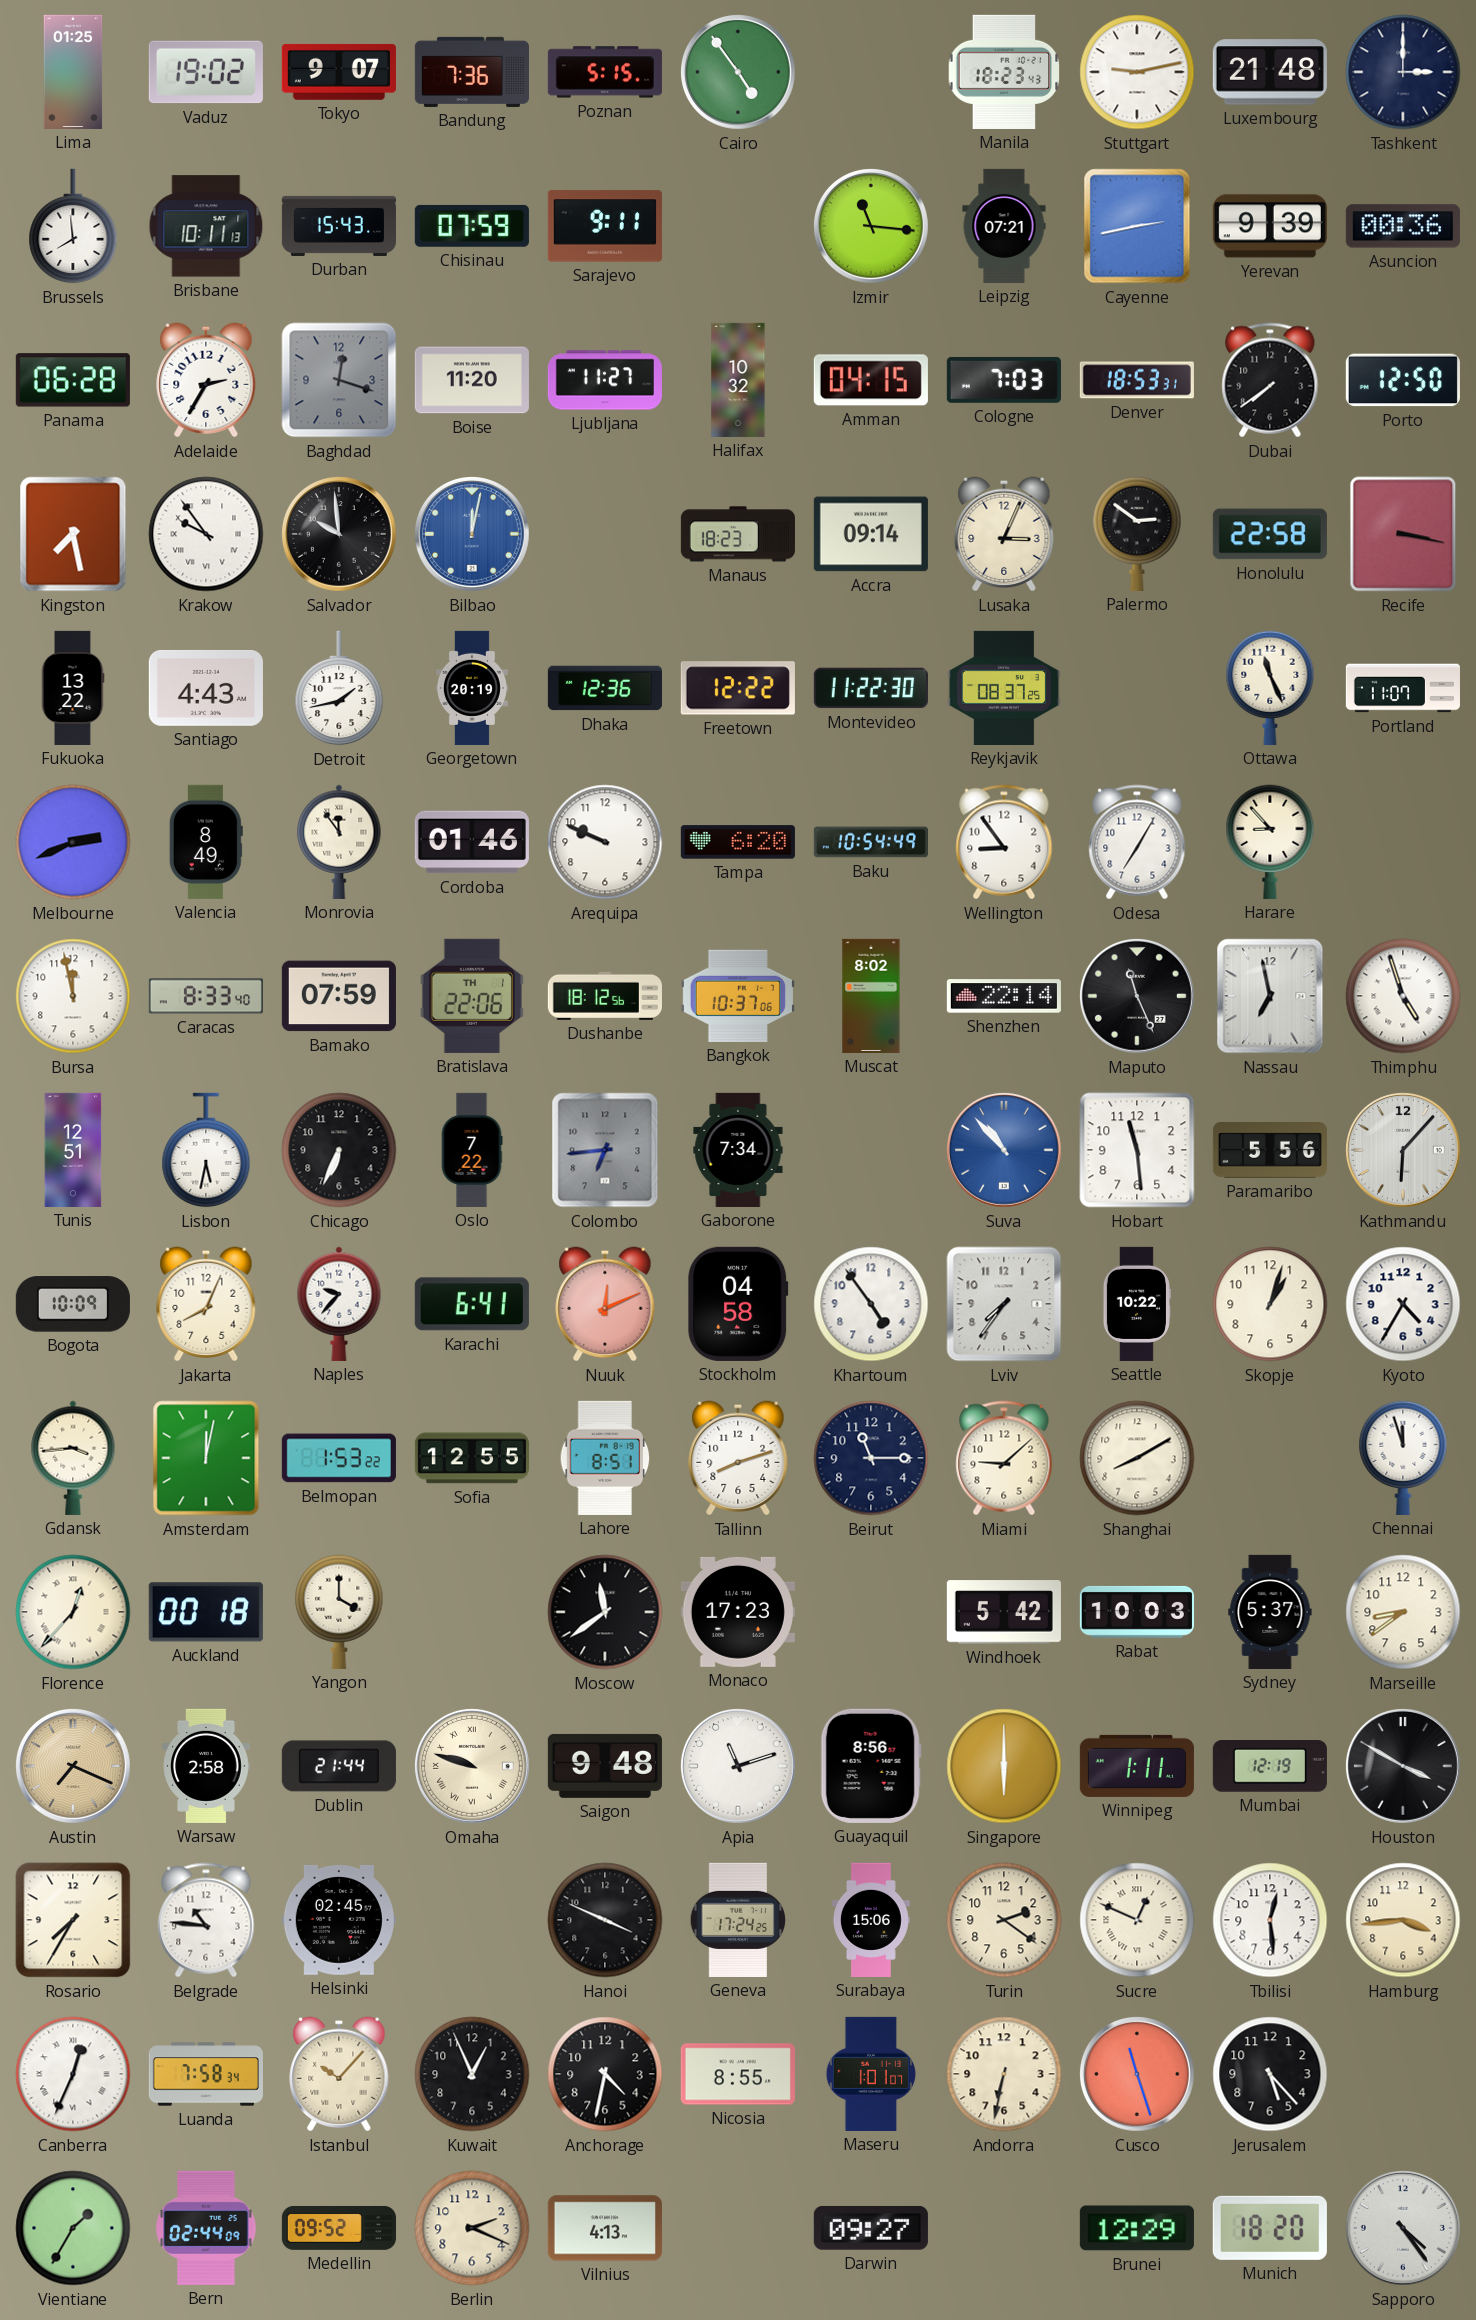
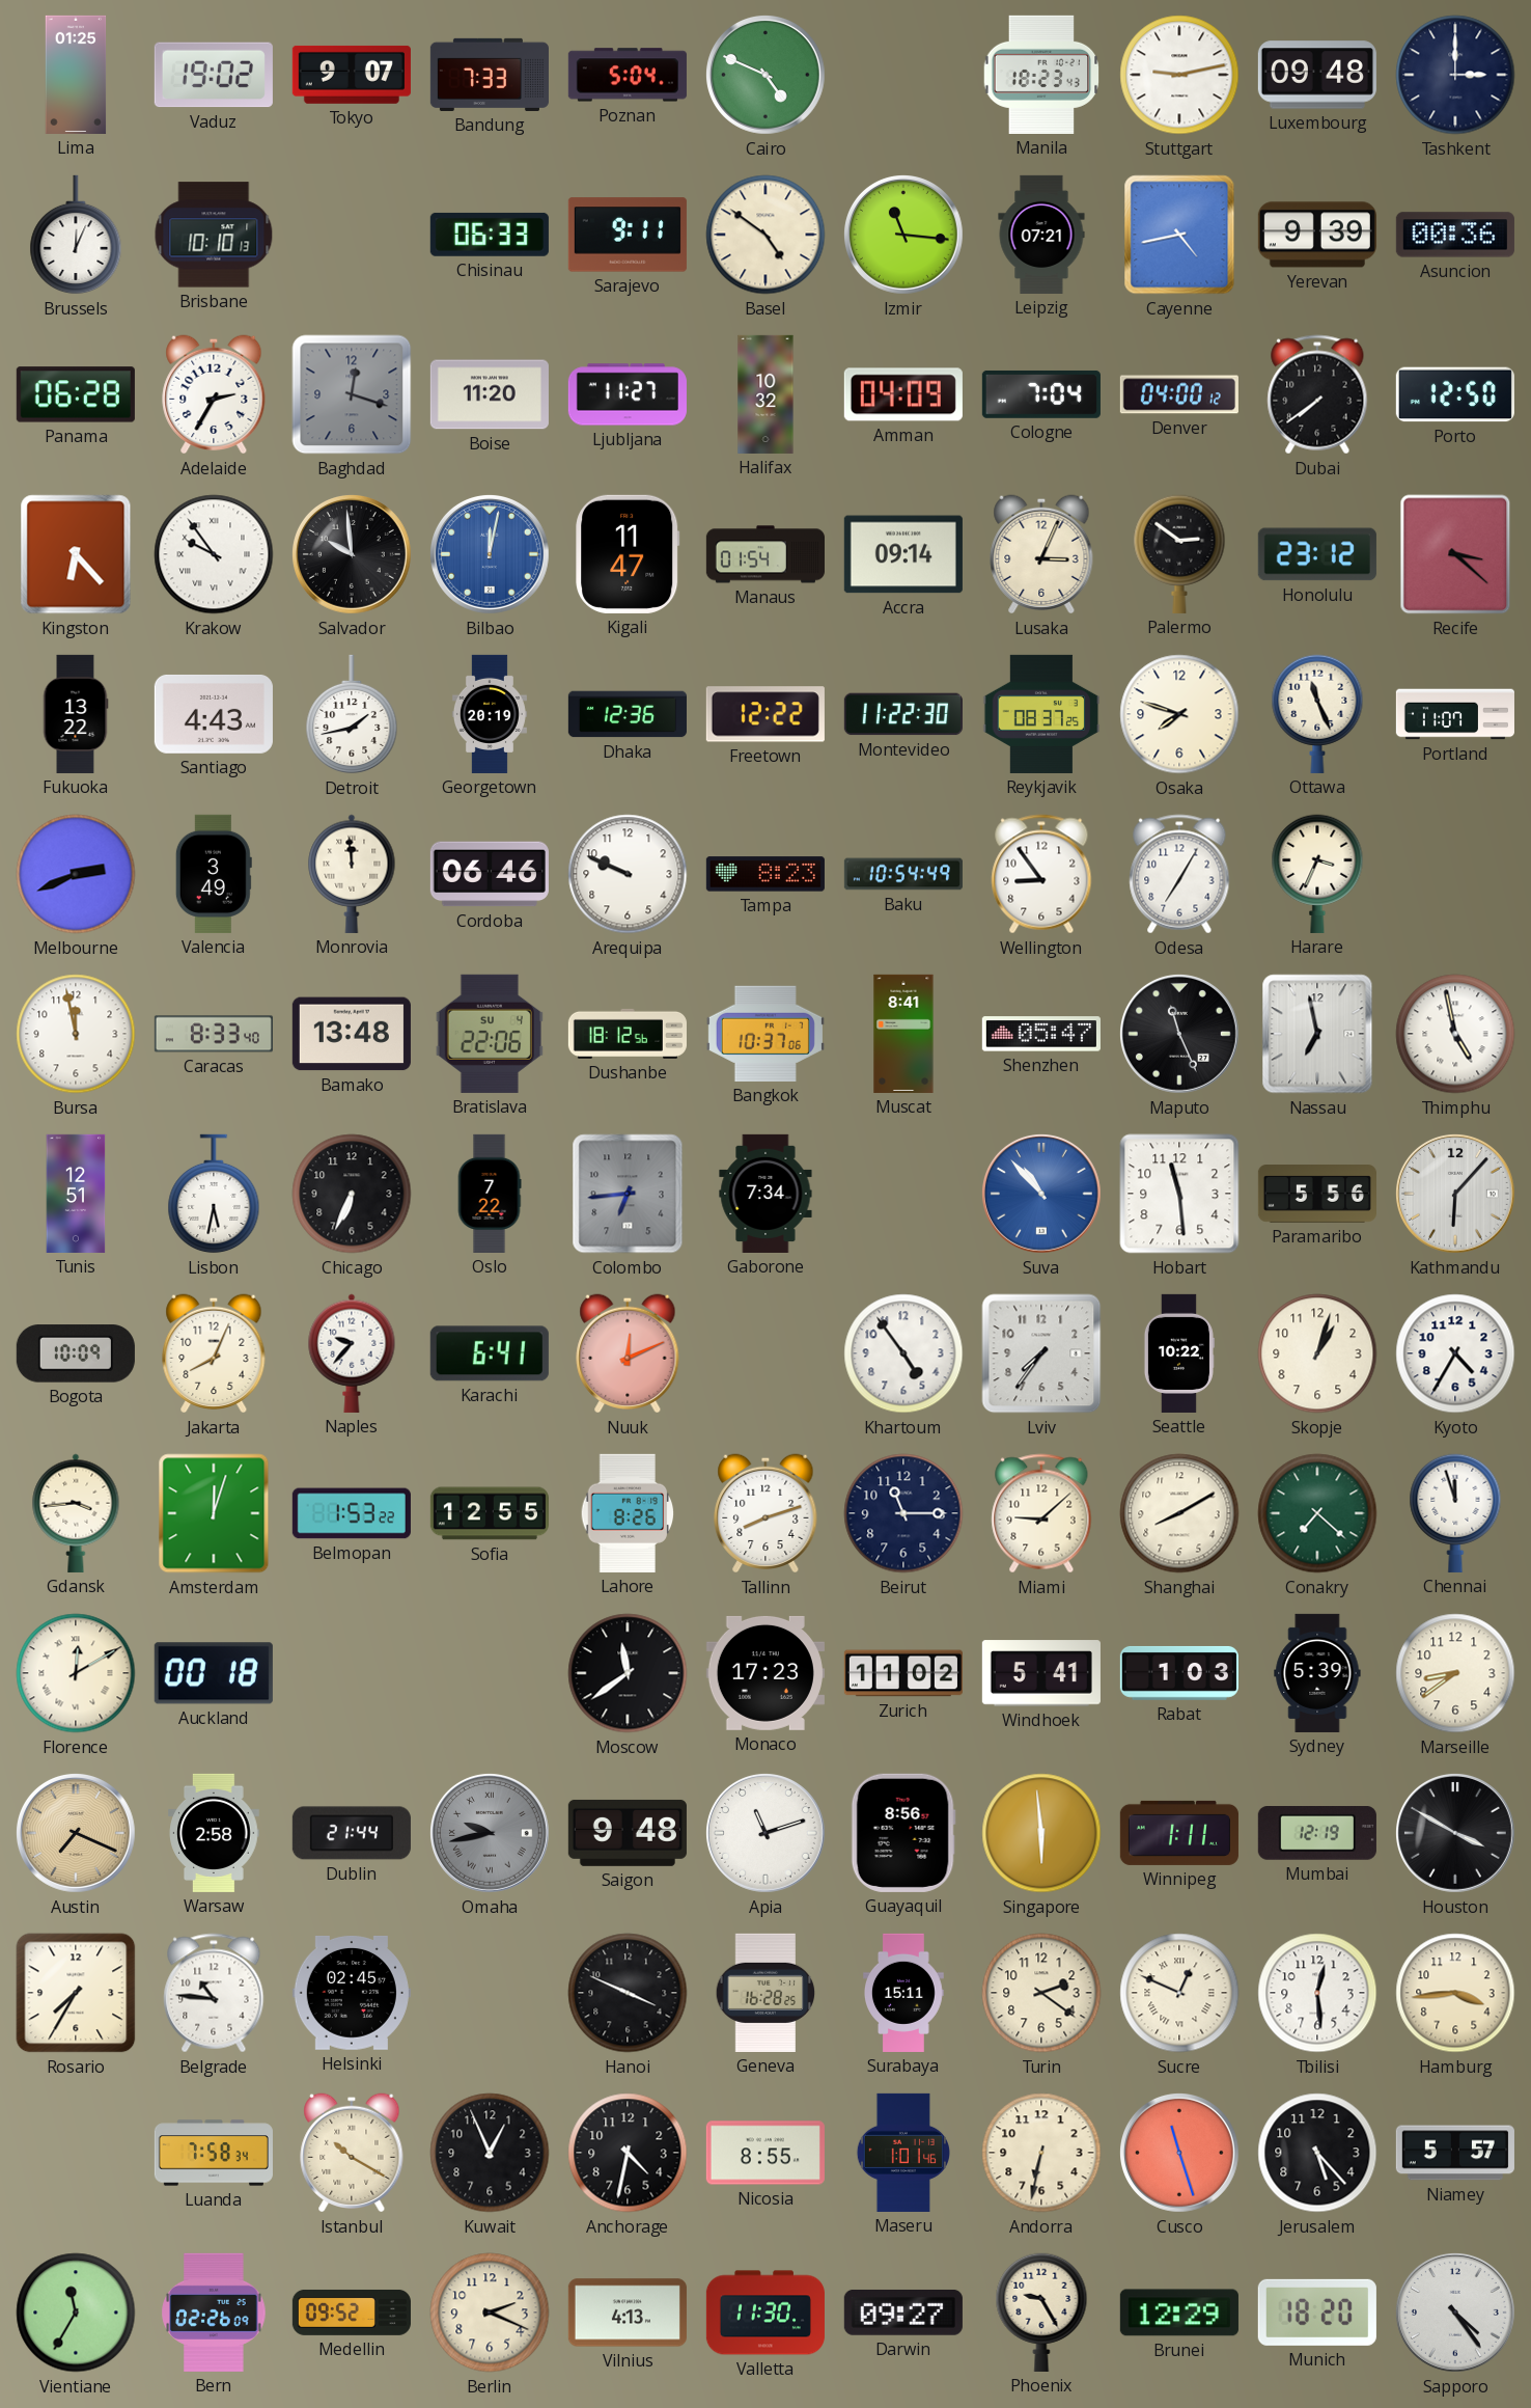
Bandung: 7:36 -> 7:33
Poznan: 5:15 -> 5:04
Cairo: 4:54 -> 4:49
Luxembourg: 21:48 -> 09:48
Brussels: 7:59 -> 12:04
Brisbane: 10:11 -> 10:10
Durban: 15:43 -> none
Chisinau: 07:59 -> 06:33
Basel: none -> 4:51
Cayenne: 2:43 -> 4:43
Amman: 04:15 -> 04:09
Cologne: 7:03 -> 7:04
Denver: 18:53 -> 04:00
Kingston: 7:28 -> 6:23
Kigali: none -> 11:47
Manaus: 18:23 -> 01:54
Honolulu: 22:58 -> 23:12
Recife: 3:17 -> 3:22
Osaka: none -> 7:48
Valencia: 8:49 -> 3:49
Monrovia: 11:54 -> 11:59
Cordoba: 01:46 -> 06:46
Tampa: 6:20 -> 8:23
Harare: 8:53 -> 3:34
Bamako: 07:59 -> 13:48
Bratislava date: TH 1 -> SU 4
Muscat: 8:02 -> 8:41
Shenzhen: 22:14 -> 05:47
Thimphu: 4:57 -> 4:58
Stockholm: 04:58 -> none
Amsterdam: 12:02 -> 12:03
Lahore: 8:51 -> 8:26
Conakry: none -> 7:22
Florence: 12:37 -> 12:10
Yangon: 4:00 -> none
Zurich: none -> 11:02
Windhoek: 5:42 -> 5:41
Rabat: 10:03 -> 1:03
Sydney: 5:37 -> 5:39
Omaha: 9:48 -> 9:43
Omaha dial: cream -> grey
Singapore: 6:00 -> 5:59
Geneva: 17:24 -> 16:28
Surabaya: 15:06 -> 15:11
Canberra: 12:34 -> none
Istanbul: 10:07 -> 10:20
Maseru: 1:01:07 -> 1:01:46
Niamey: none -> 5:57
Vientiane: 1:35 -> 11:35
Bern: 02:44 -> 02:26
Valletta: none -> 11:30
Phoenix: none -> 9:25
